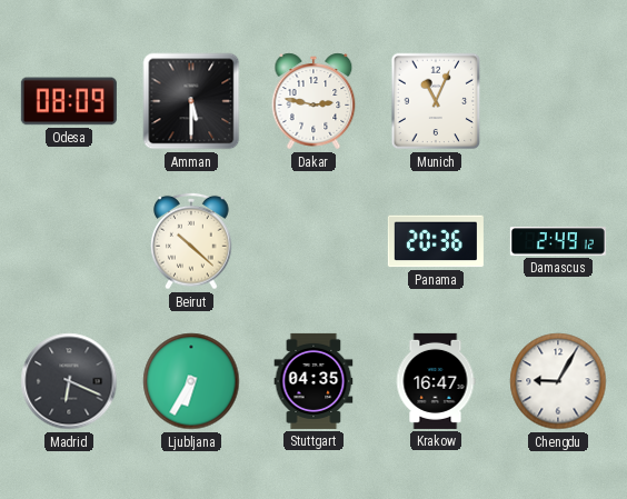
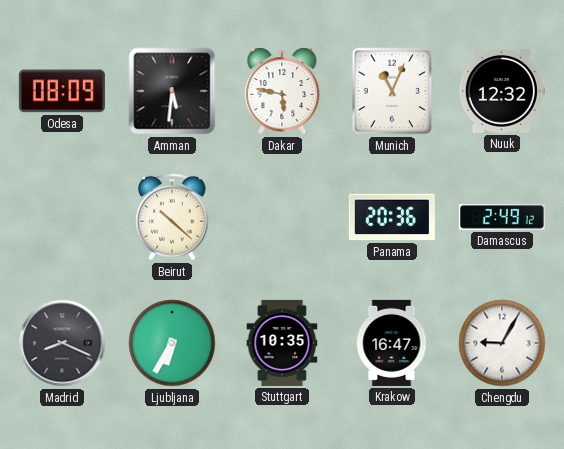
Amman: 5:30 -> 5:31
Dakar: 2:47 -> 5:47
Nuuk: none -> 12:32
Madrid: 6:19 -> 8:19
Stuttgart: 04:35 -> 10:35
